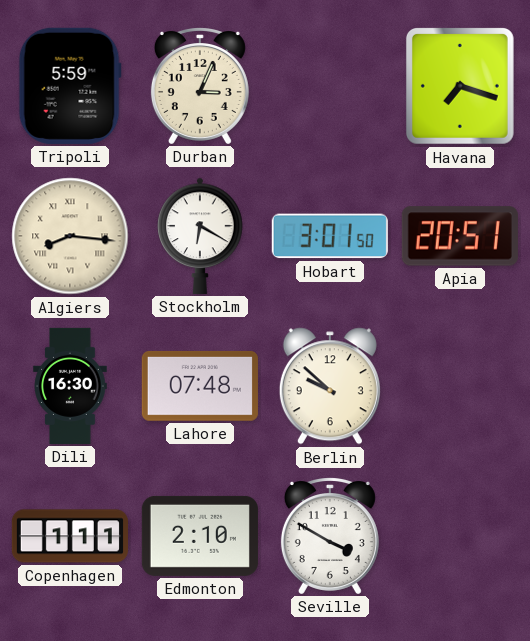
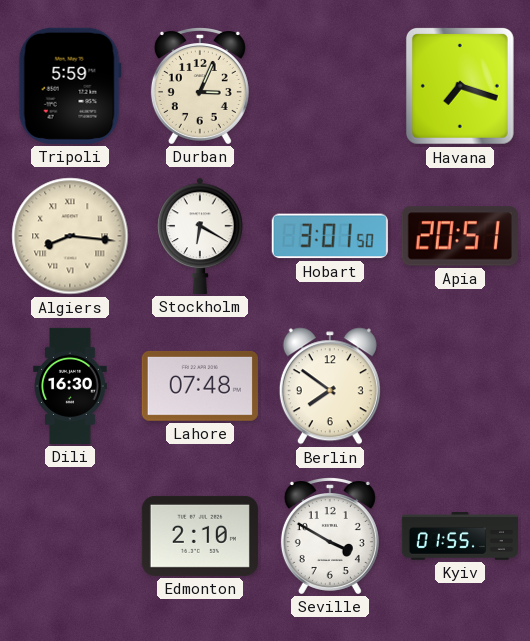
Berlin: 9:52 -> 7:51
Copenhagen: 1:11 -> none
Kyiv: none -> 01:55
